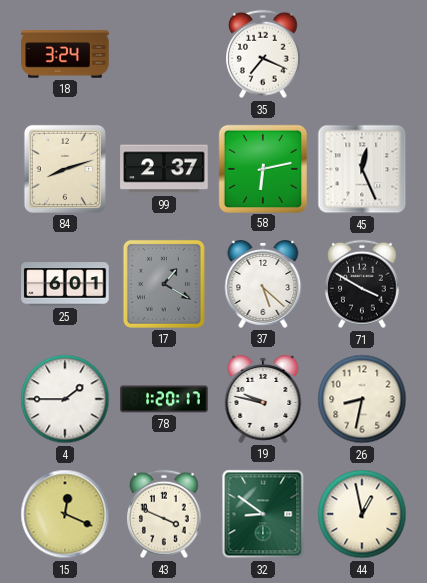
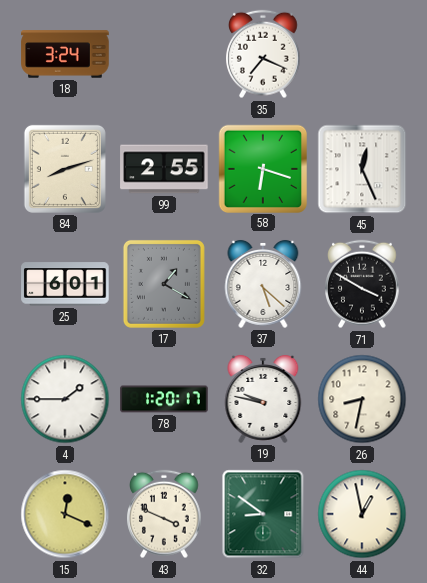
99: 2:37 -> 2:55
58: 6:13 -> 6:18
